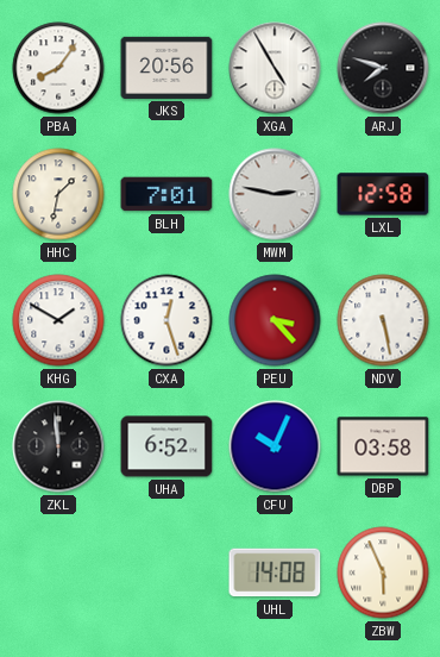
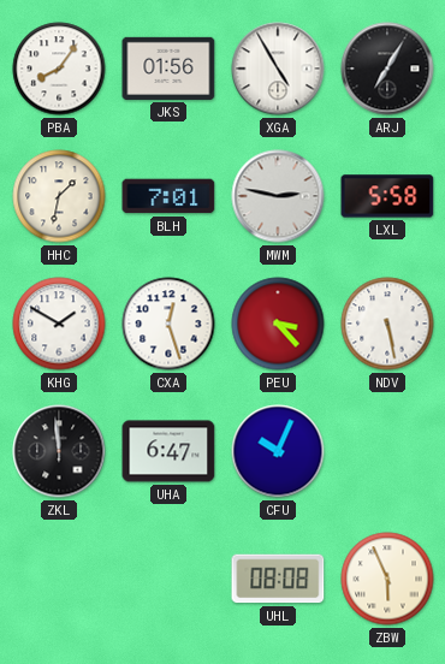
JKS: 20:56 -> 01:56
ARJ: 7:48 -> 7:05
LXL: 12:58 -> 5:58
UHA: 6:52 -> 6:47
DBP: 03:58 -> none
UHL: 14:08 -> 08:08
